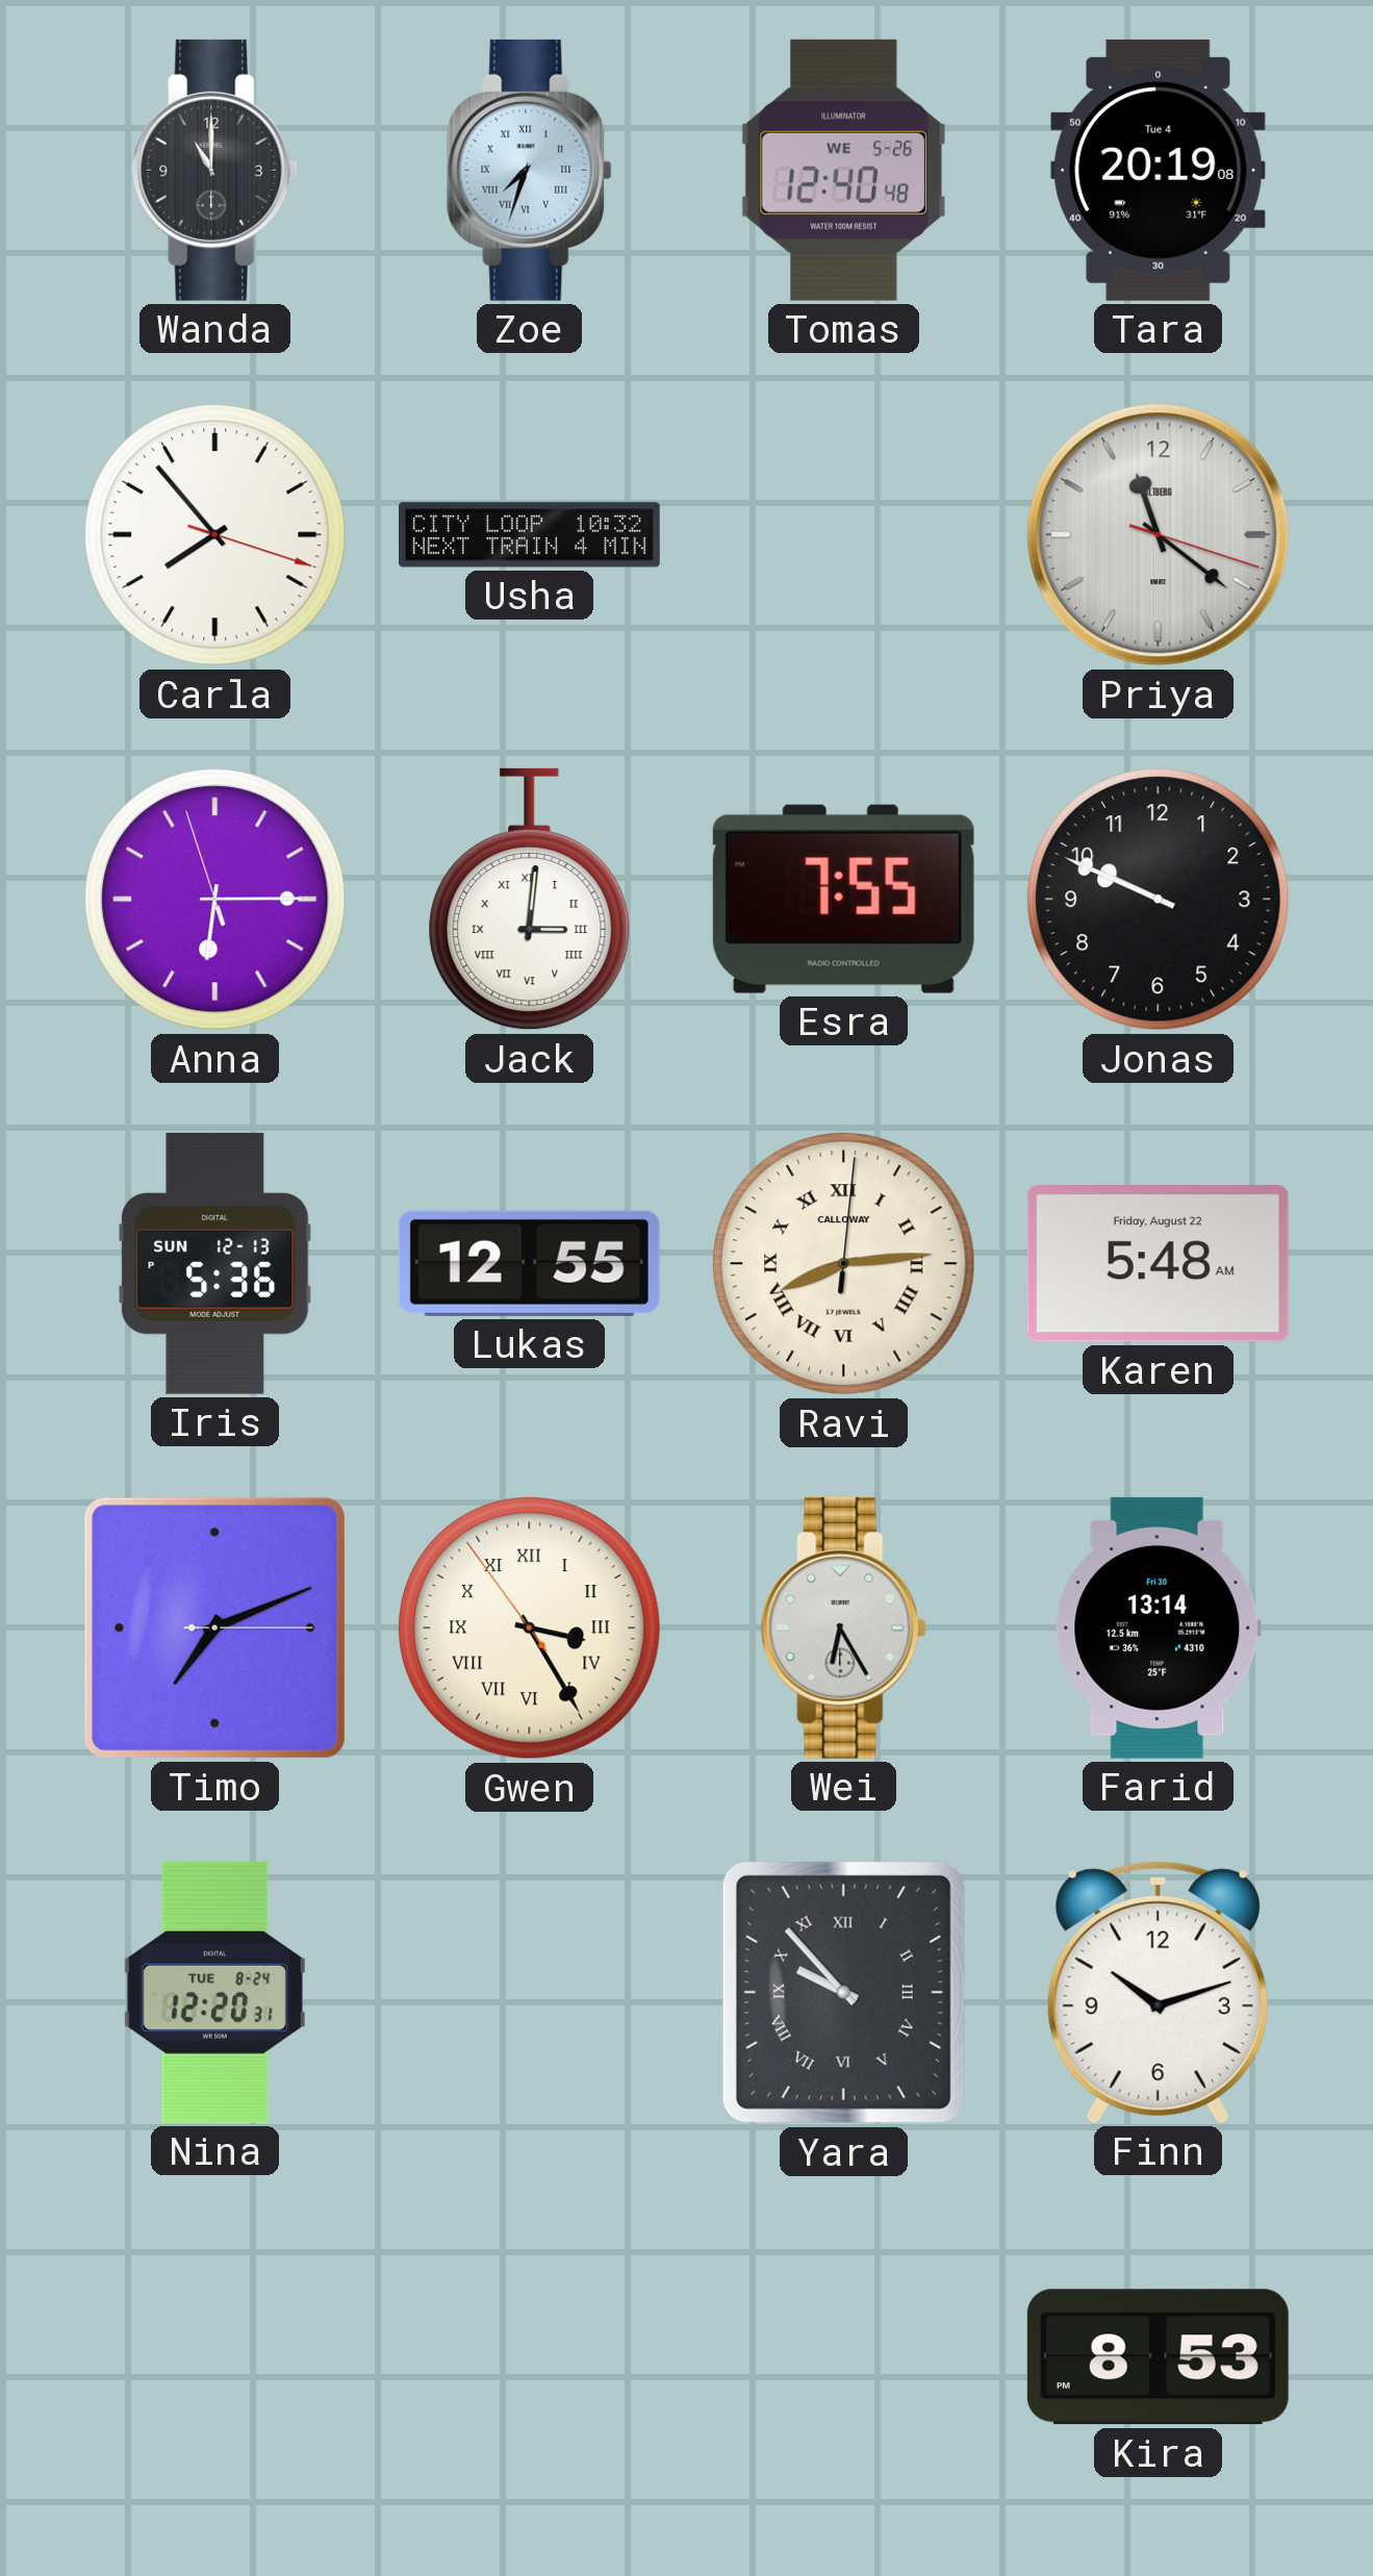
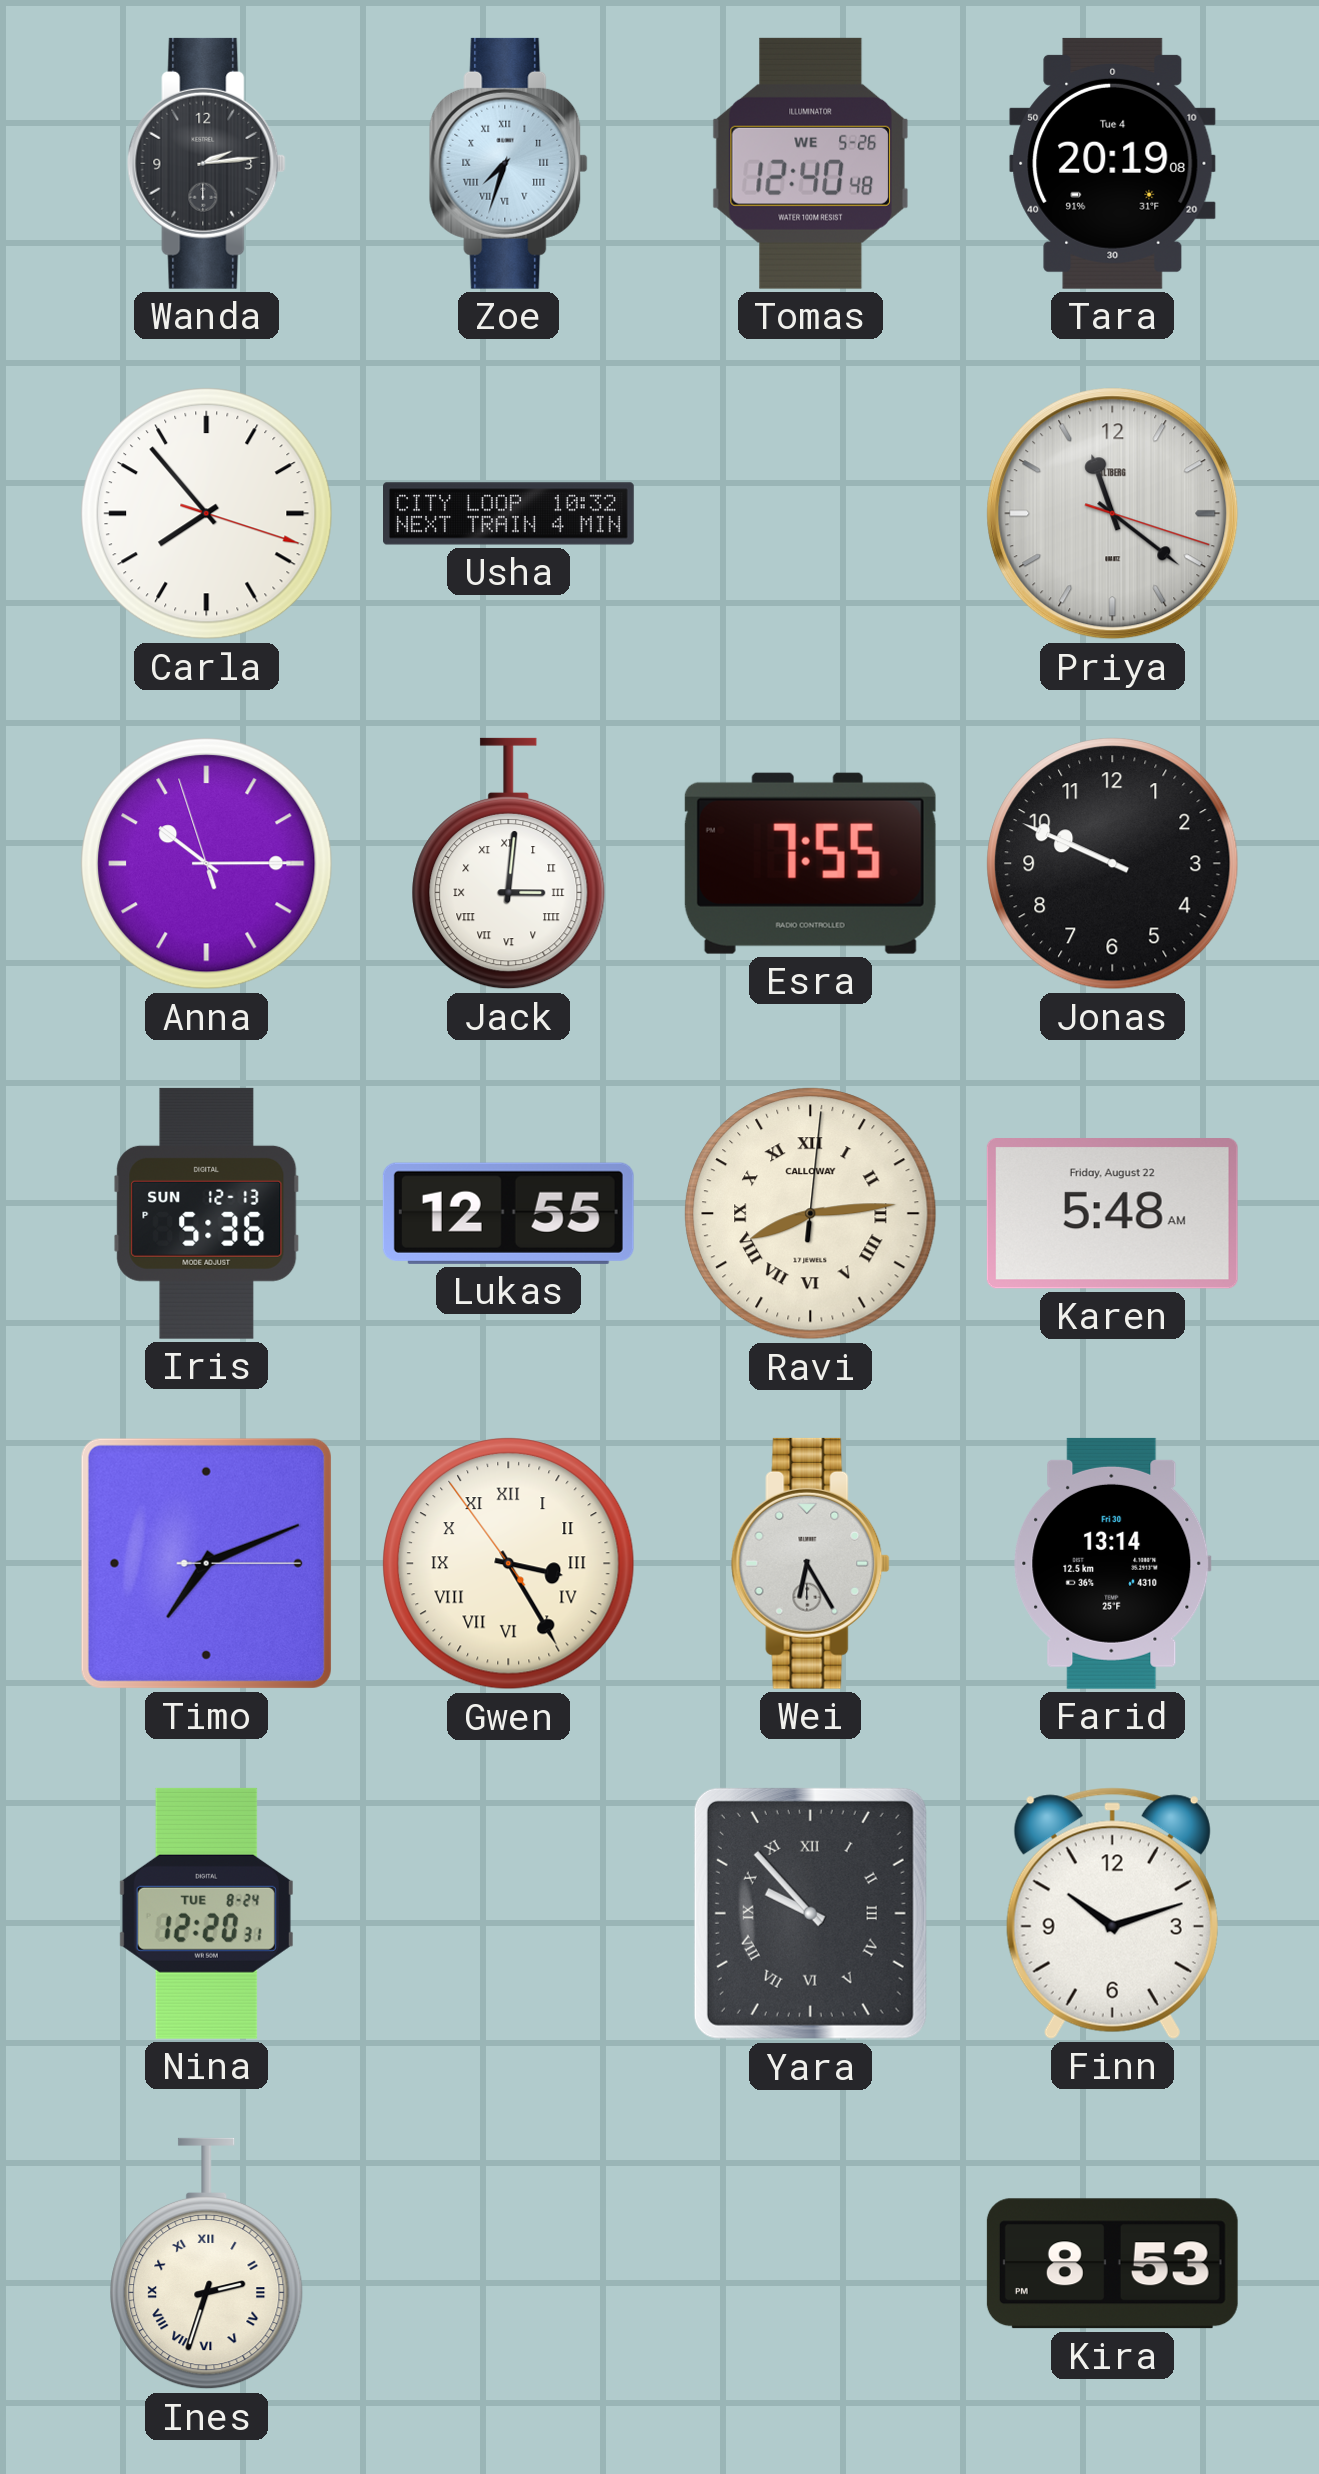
Wanda: 11:00 -> 2:14
Anna: 6:14 -> 10:14
Ines: none -> 2:33
